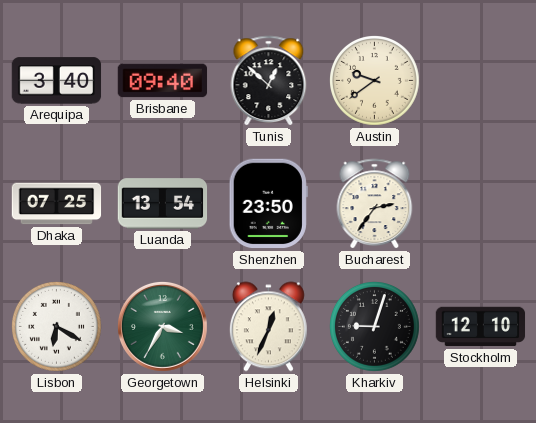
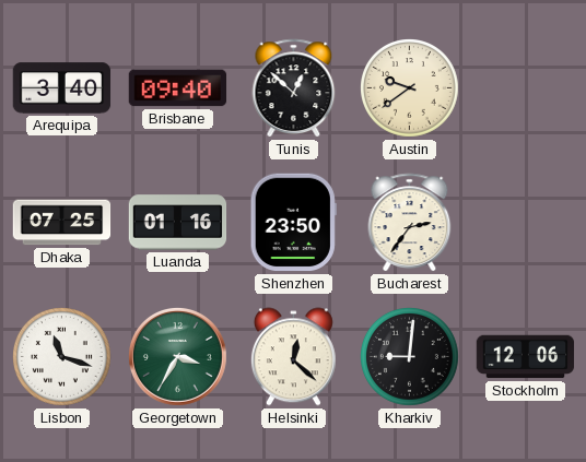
Luanda: 13:54 -> 01:16
Lisbon: 6:20 -> 11:18
Helsinki: 12:34 -> 12:22
Kharkiv: 9:03 -> 9:01
Stockholm: 12:10 -> 12:06
